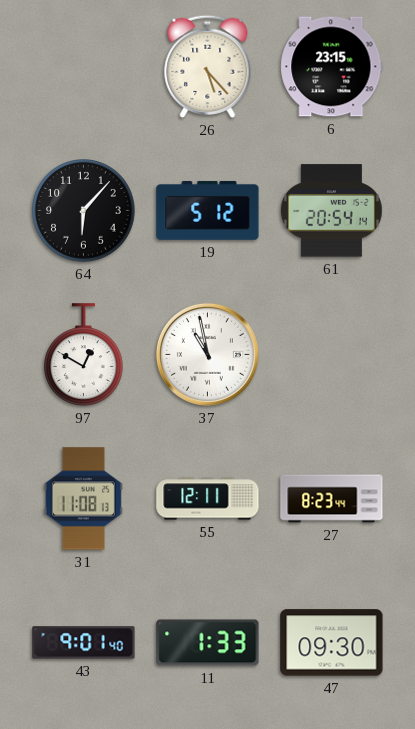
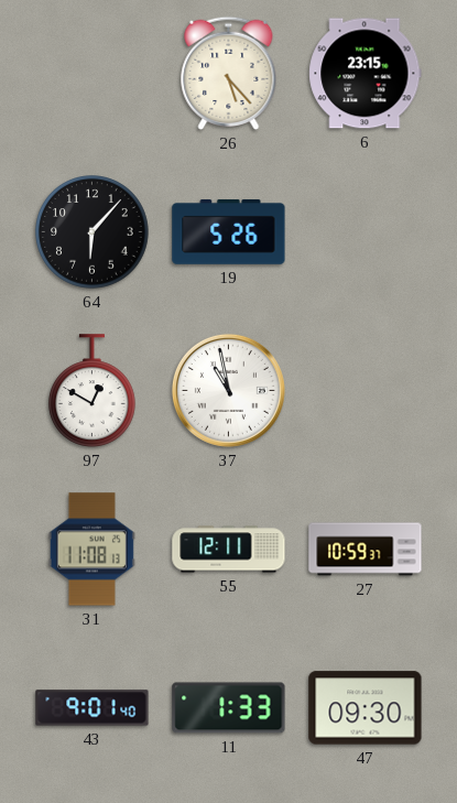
19: 5:12 -> 5:26
61: 20:54 -> none
27: 8:23 -> 10:59
